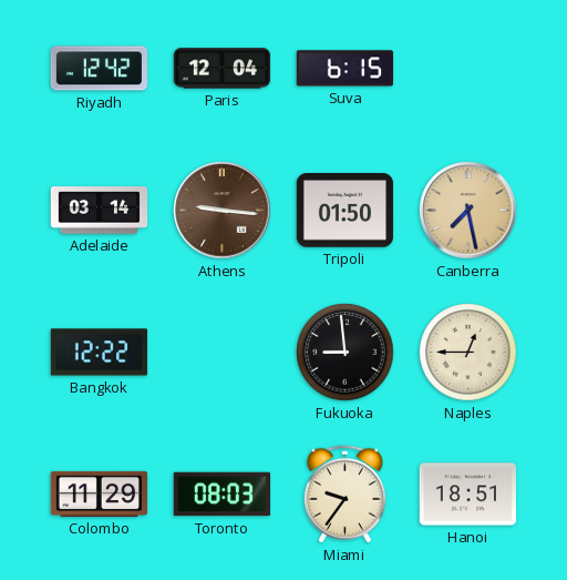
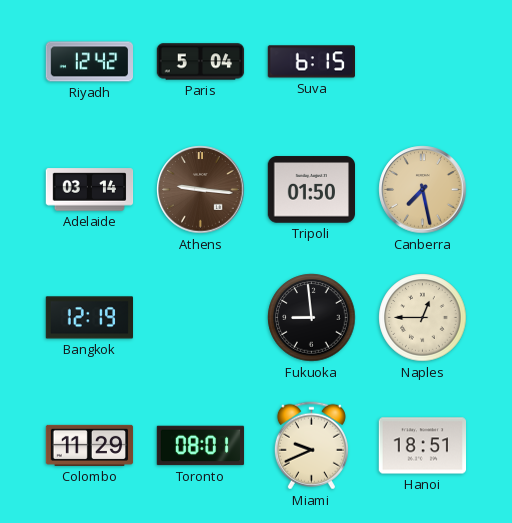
Paris: 12:04 -> 5:04
Bangkok: 12:22 -> 12:19
Toronto: 08:03 -> 08:01
Miami: 9:36 -> 9:41
